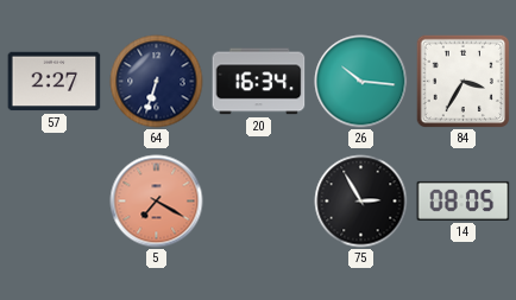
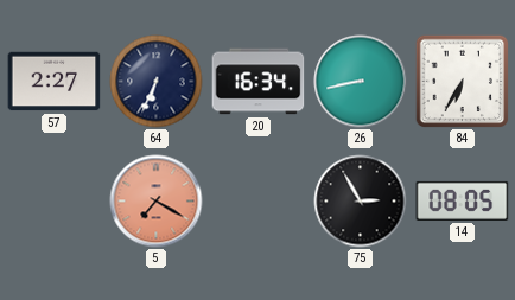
64: 6:33 -> 6:34
26: 10:16 -> 8:43
84: 3:35 -> 6:35
